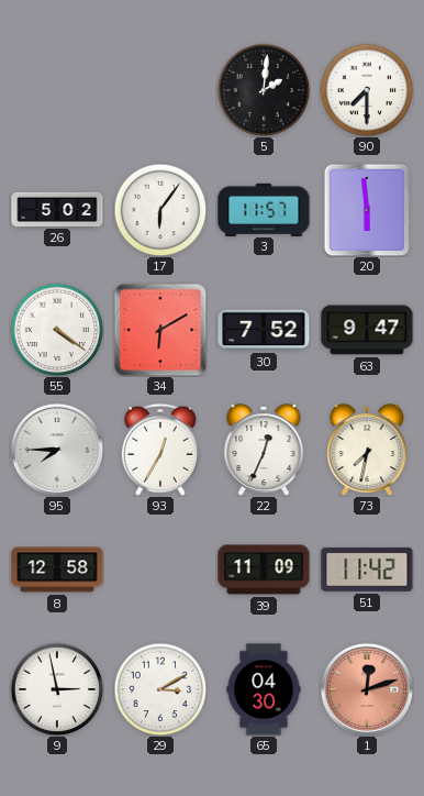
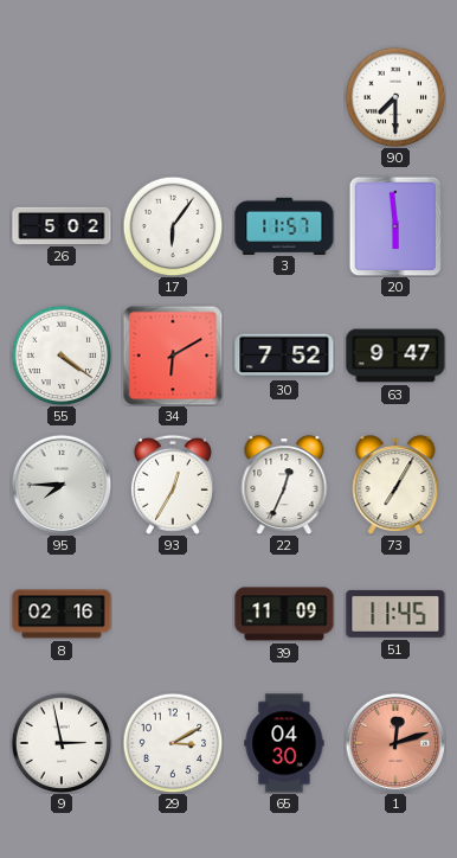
5: 2:01 -> none
73: 7:32 -> 7:05
8: 12:58 -> 02:16
51: 11:42 -> 11:45
